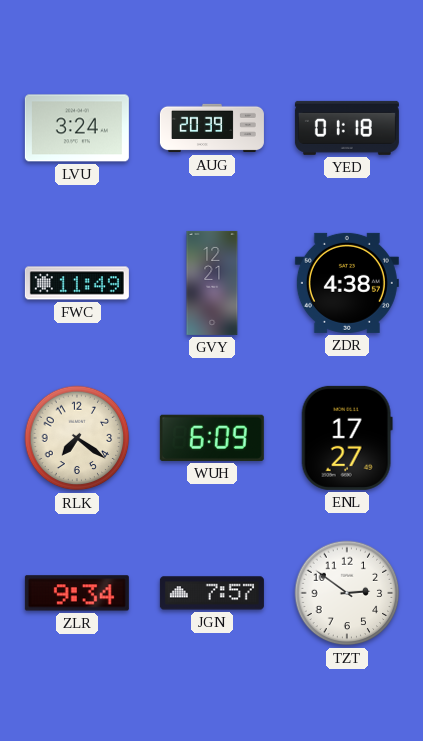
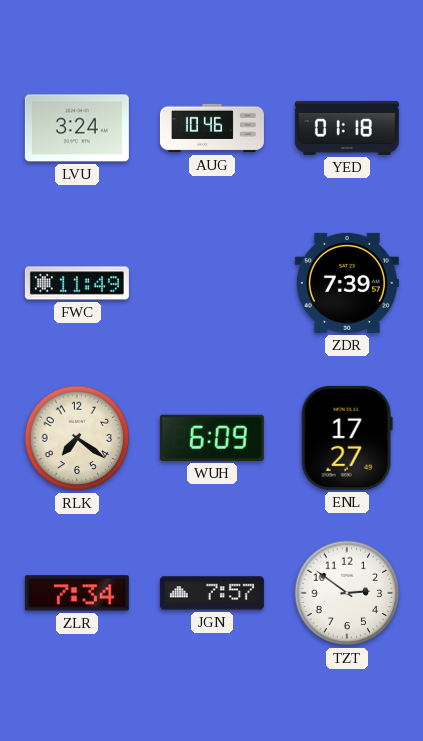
AUG: 20:39 -> 10:46
GVY: 12:21 -> none
ZDR: 4:38 -> 7:39
ZLR: 9:34 -> 7:34
